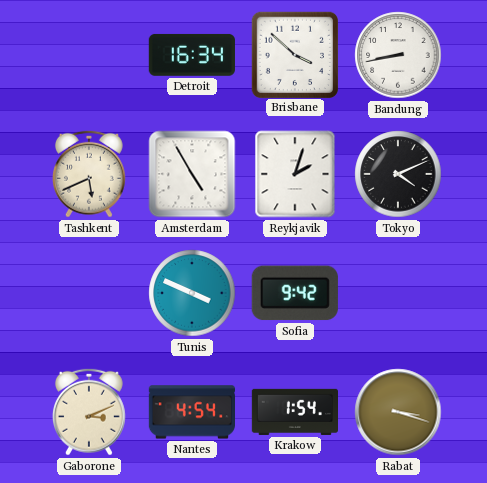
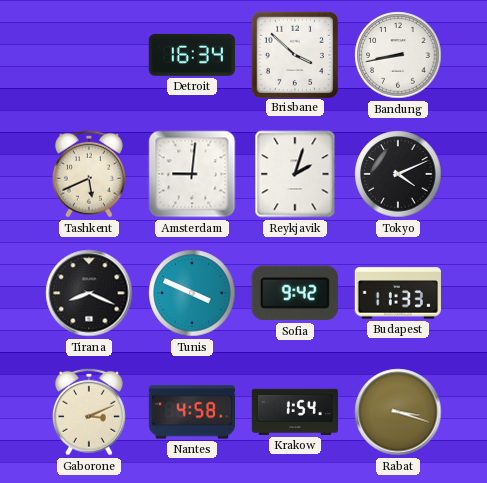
Amsterdam: 4:55 -> 9:01
Tirana: none -> 8:19
Budapest: none -> 11:33
Nantes: 4:54 -> 4:58
